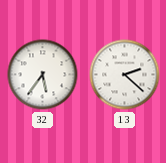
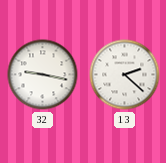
32: 5:36 -> 9:17
